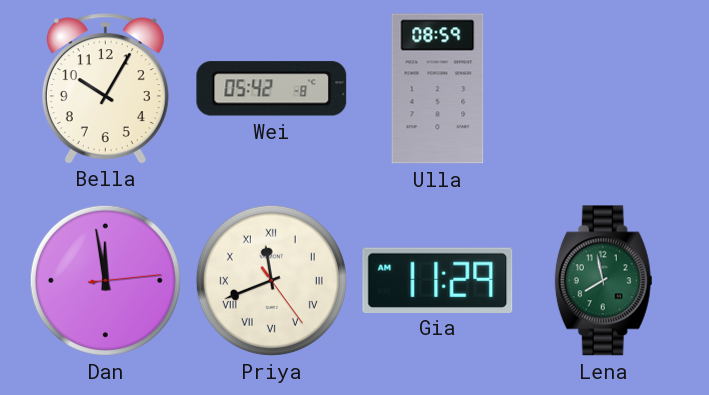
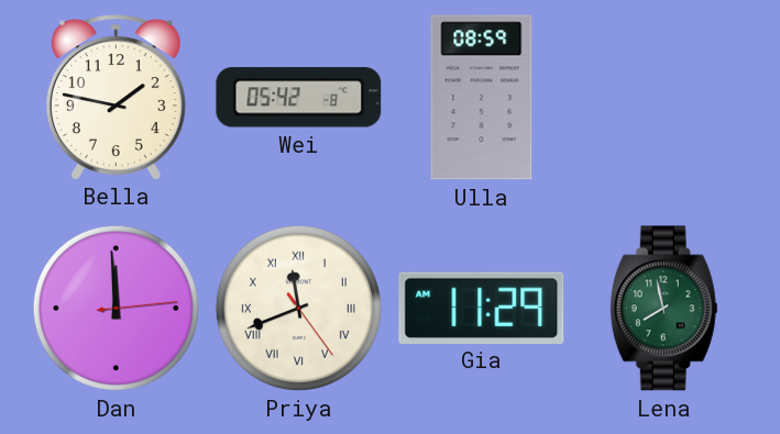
Bella: 10:05 -> 1:47
Dan: 11:58 -> 11:59
